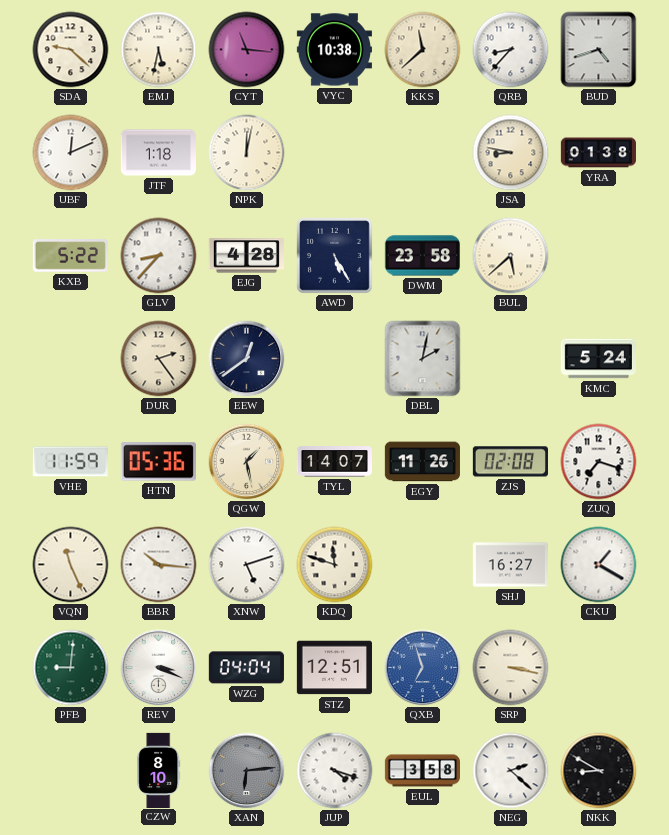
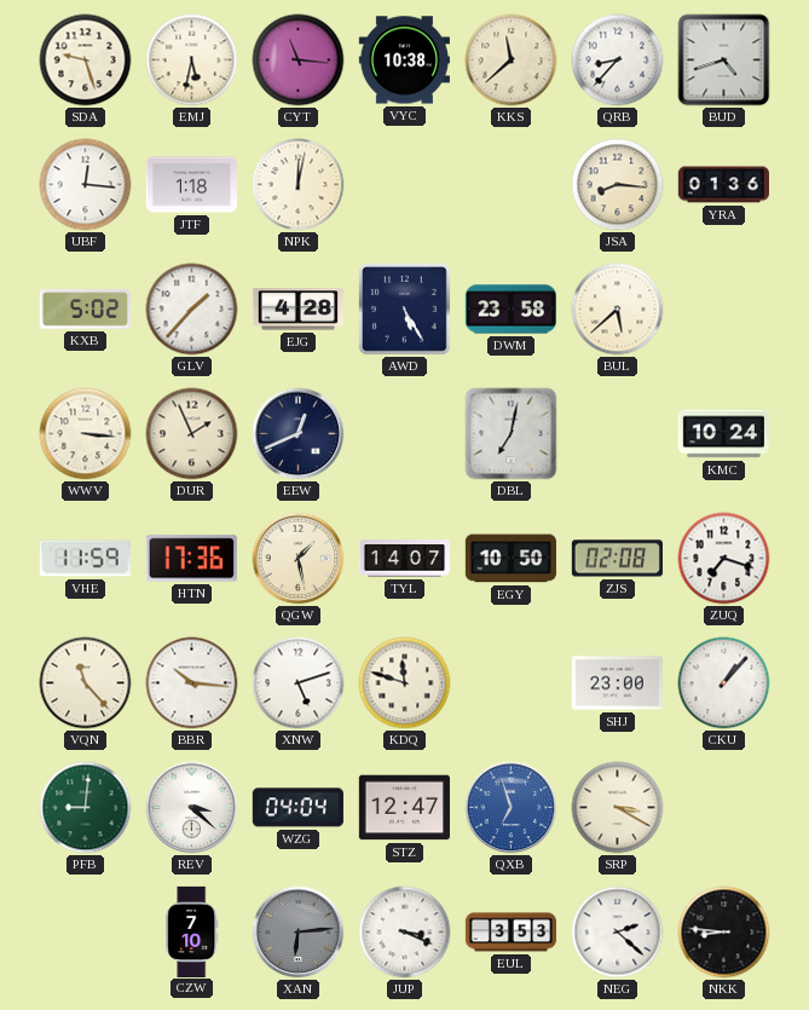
SDA: 9:22 -> 9:27
UBF: 12:11 -> 12:16
JSA: 8:47 -> 8:16
YRA: 01:38 -> 01:36
KXB: 5:22 -> 5:02
GLV: 8:37 -> 1:37
WWV: none -> 3:16
DUR: 2:24 -> 1:56
EEW: 12:39 -> 12:41
DBL: 2:02 -> 7:02
KMC: 5:24 -> 10:24
HTN: 05:36 -> 17:36
EGY: 11:26 -> 10:50
VQN: 11:26 -> 11:23
SHJ: 16:27 -> 23:00
CKU: 1:20 -> 1:07
REV: 3:19 -> 3:22
STZ: 12:51 -> 12:47
SRP: 3:17 -> 3:20
CZW: 8:10 -> 7:10
JUP: 4:18 -> 3:19
EUL: 3:58 -> 3:53
NKK: 8:50 -> 8:46
